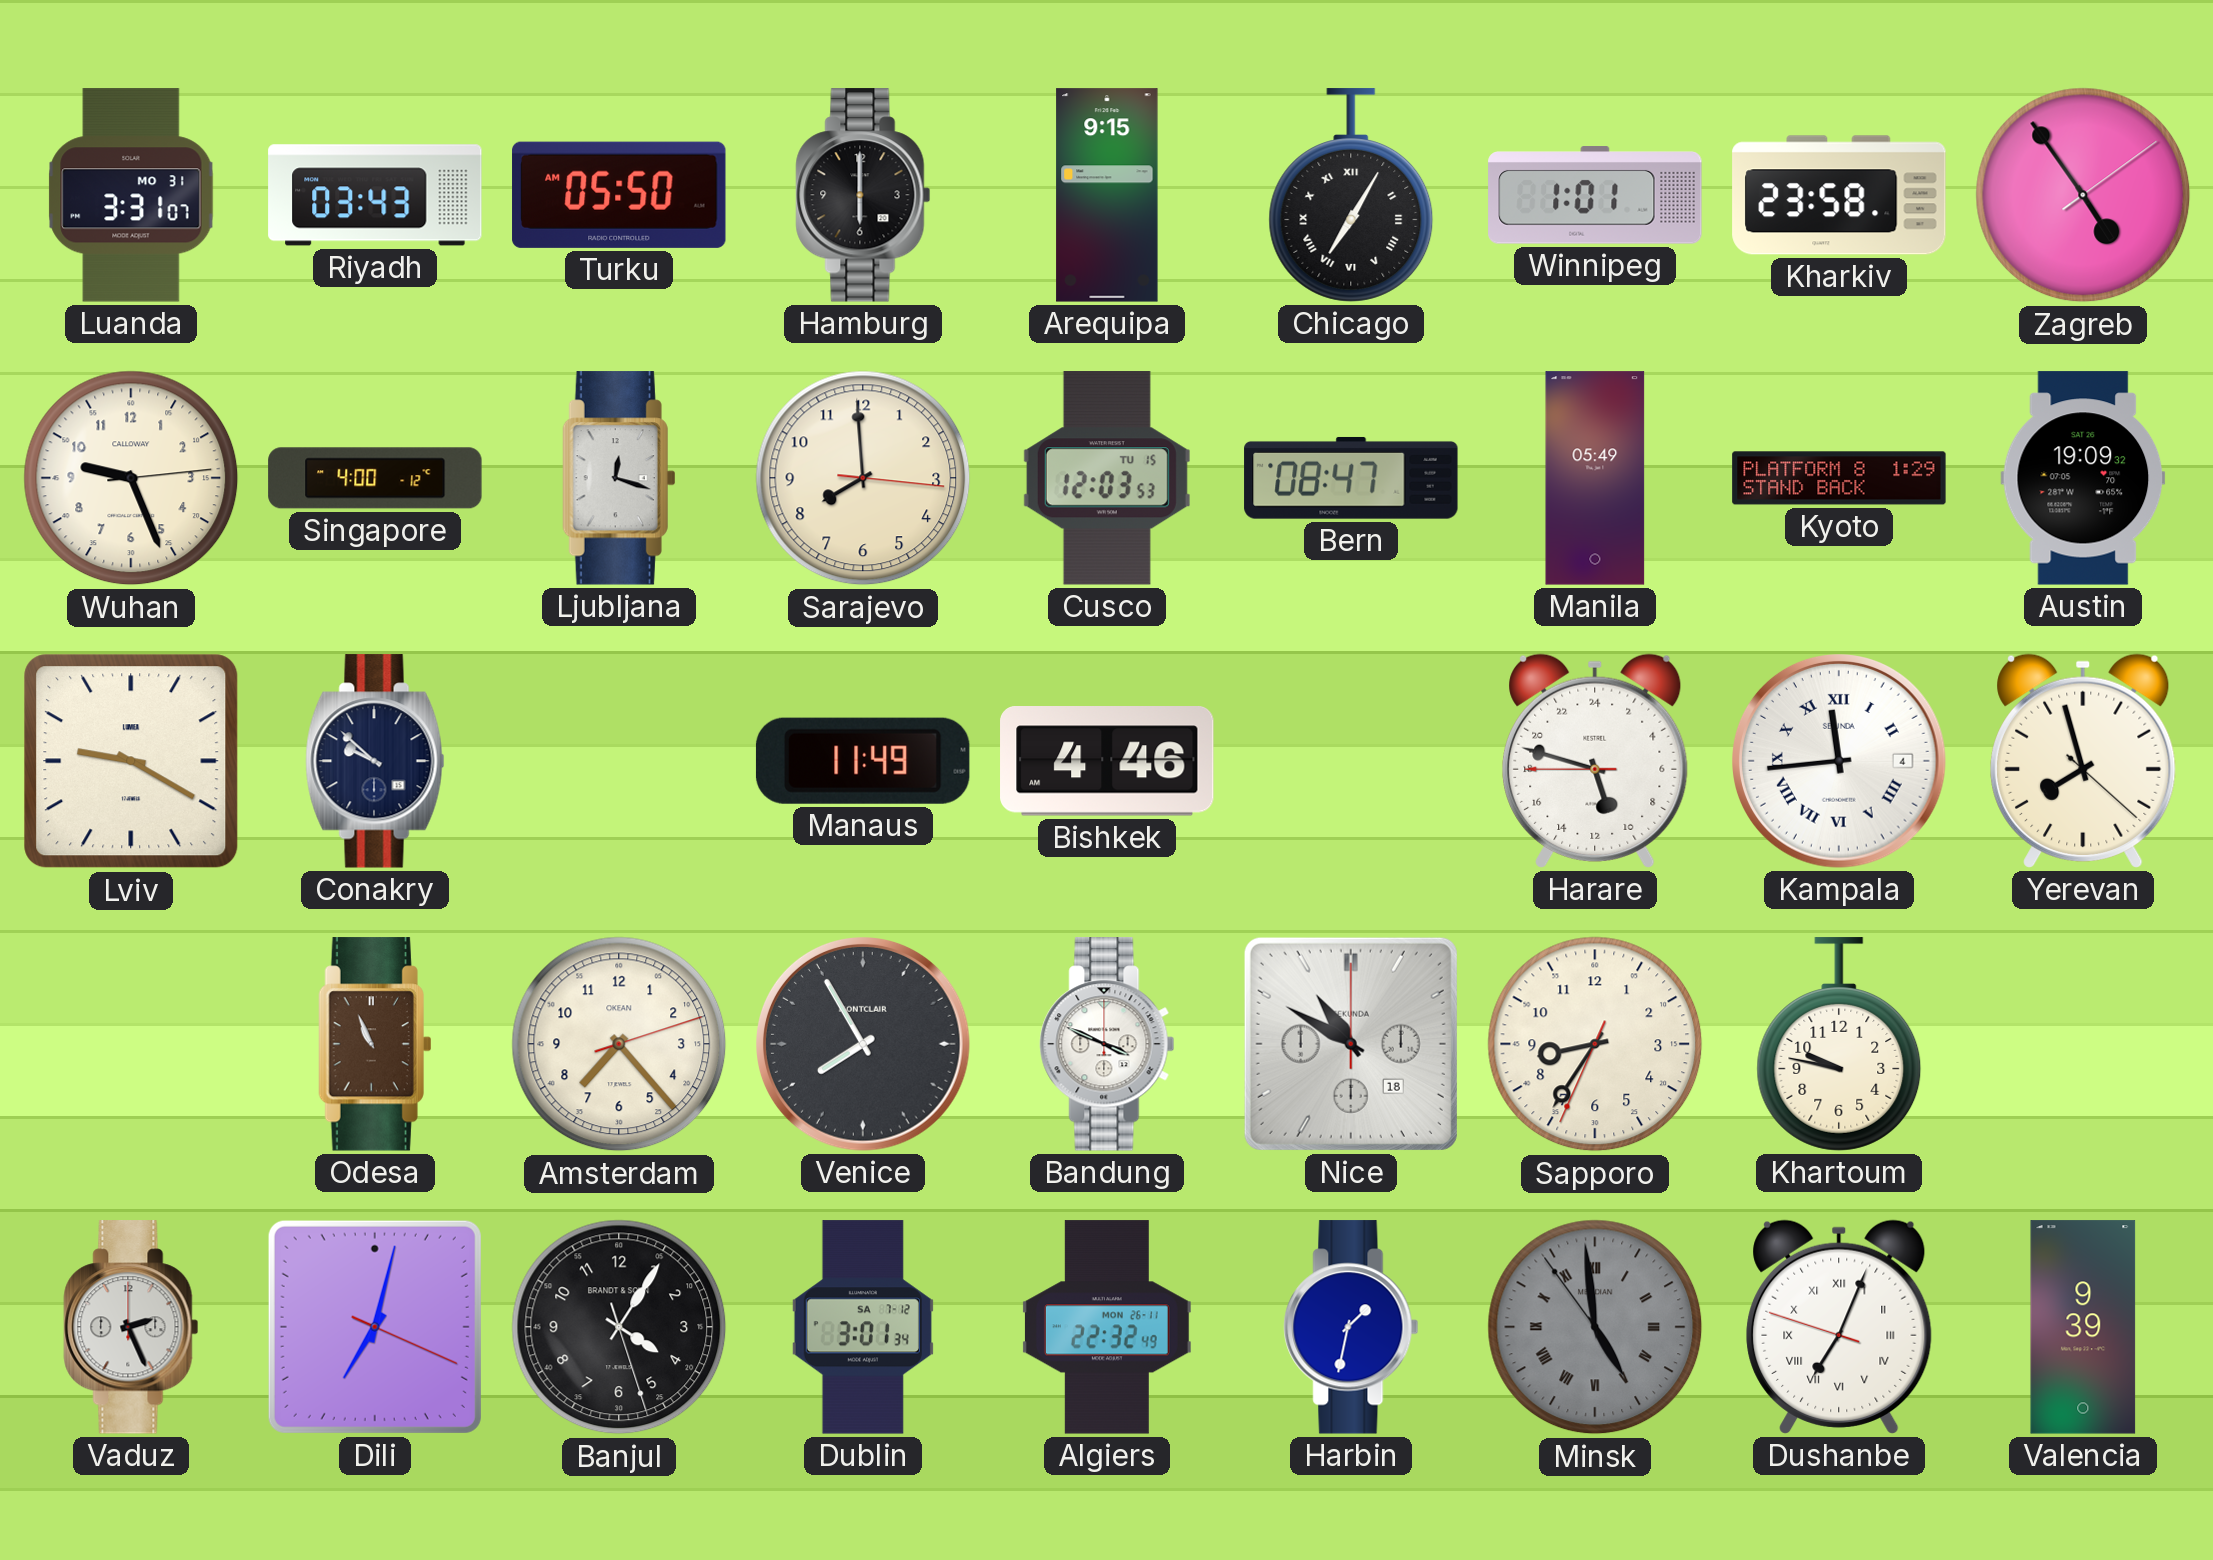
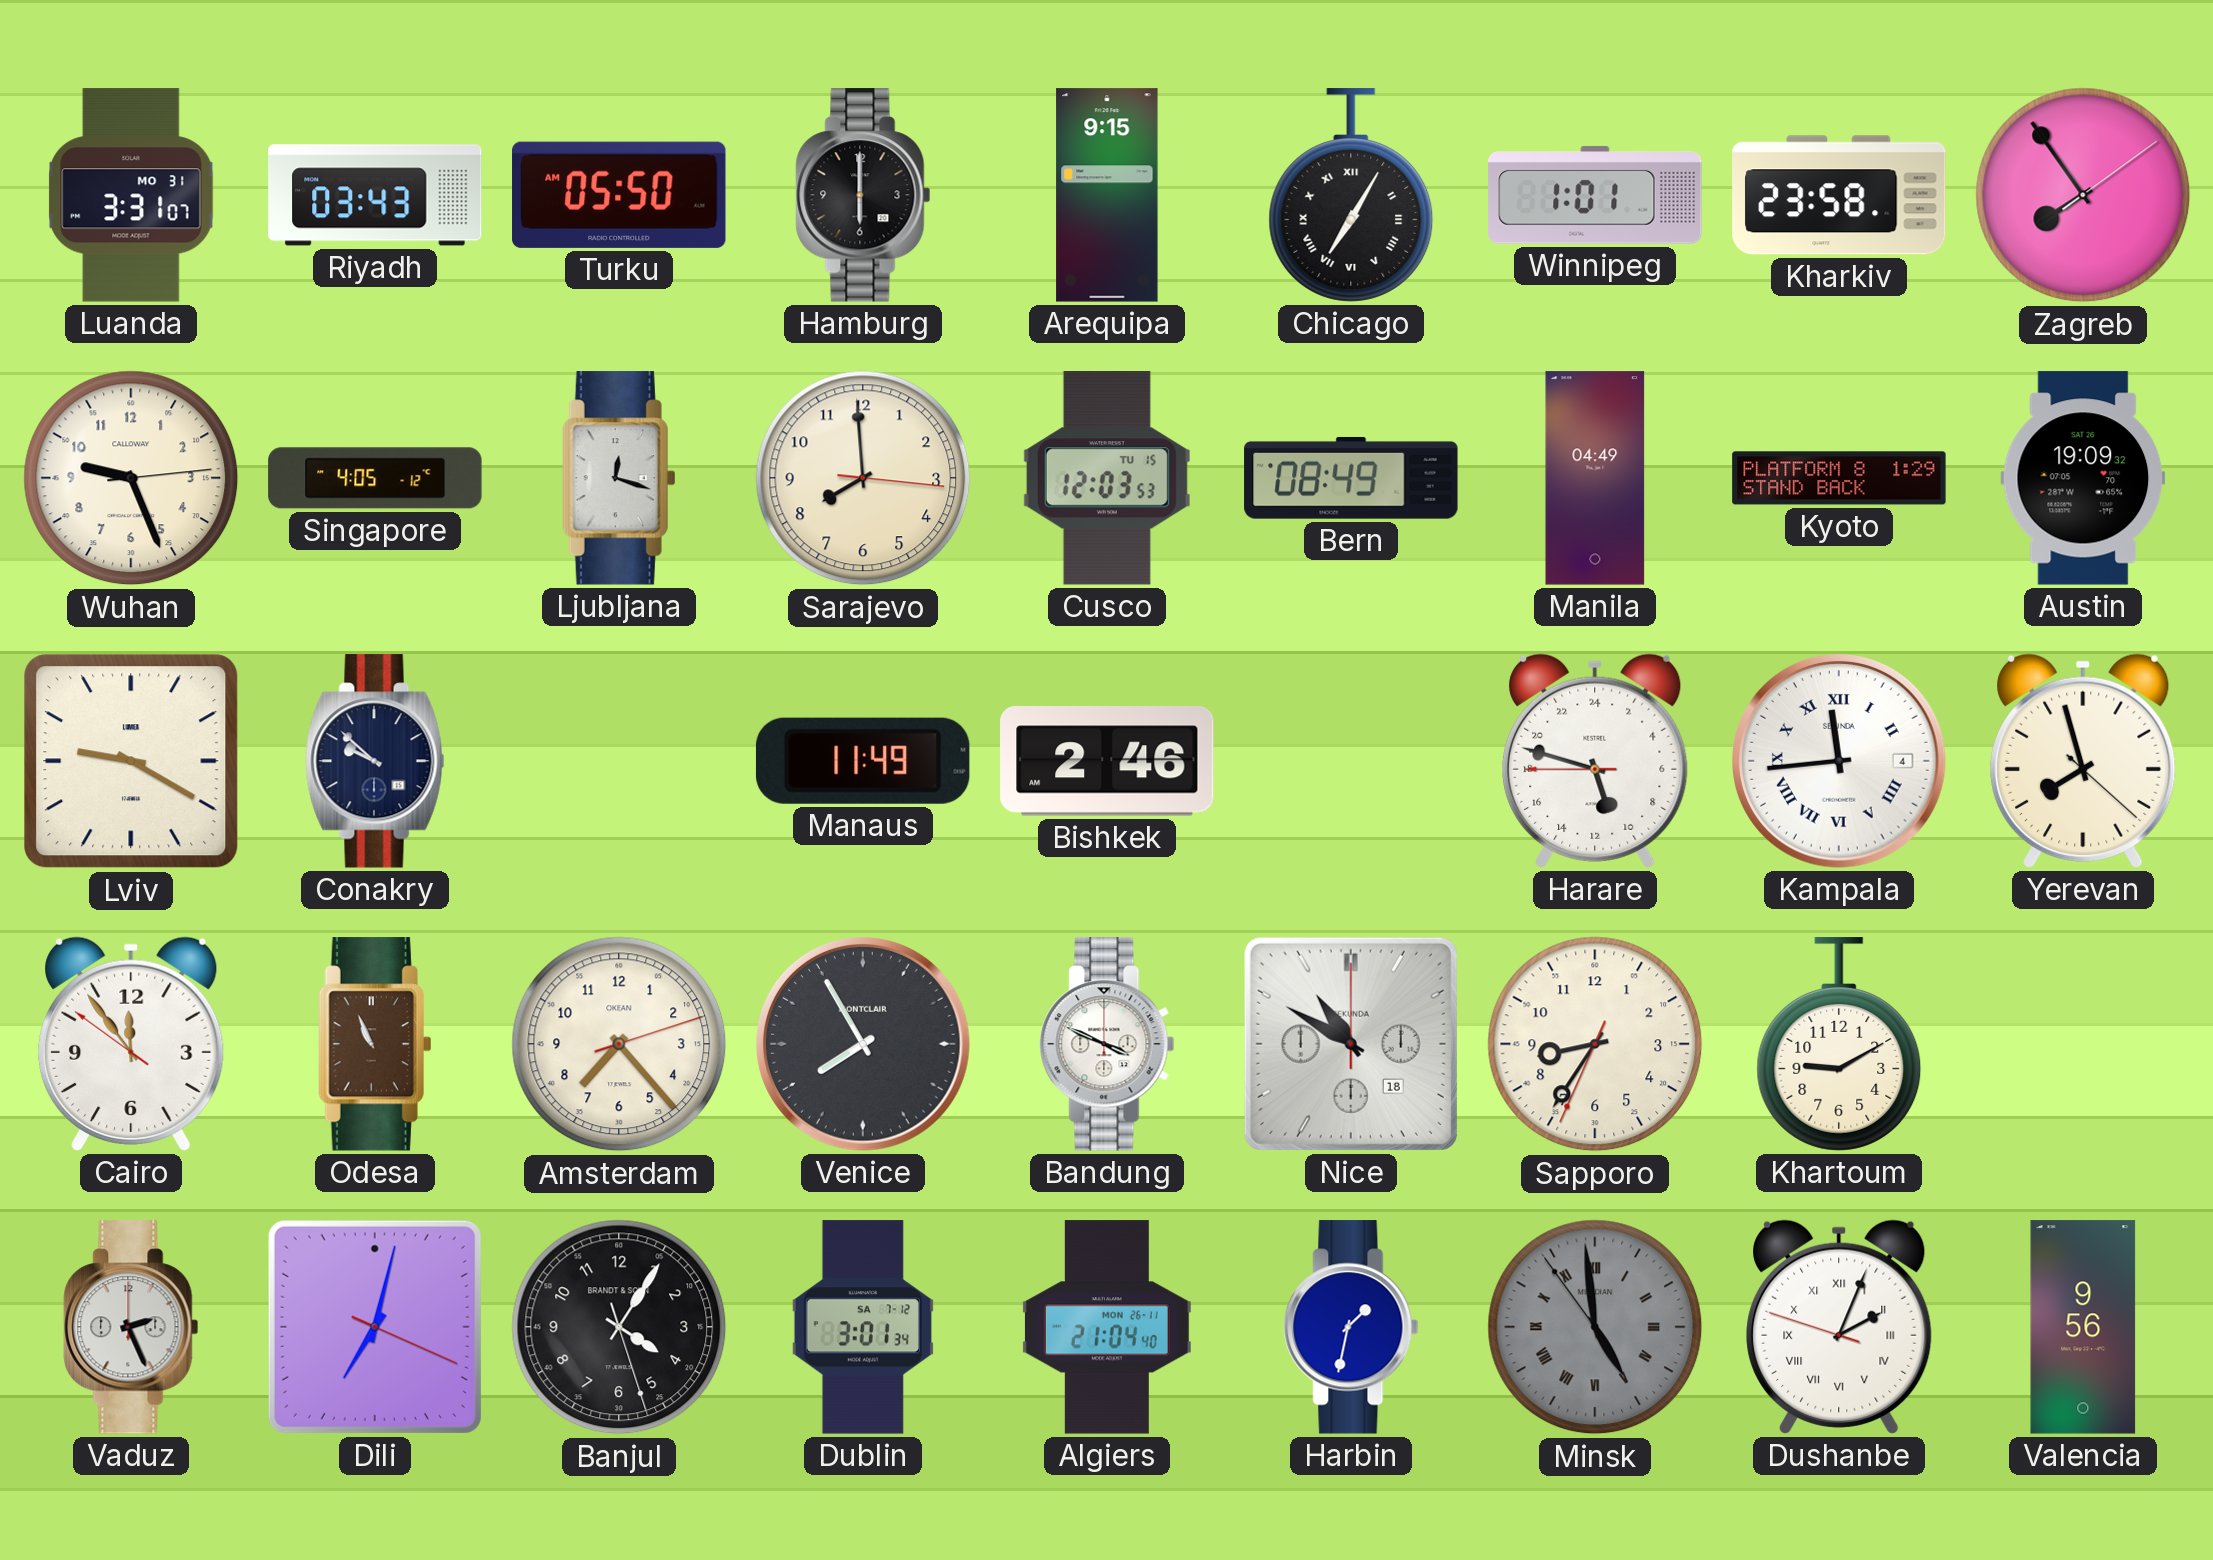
Zagreb: 4:54 -> 7:54
Singapore: 4:00 -> 4:05
Bern: 08:47 -> 08:49
Manila: 05:49 -> 04:49
Bishkek: 4:46 -> 2:46
Cairo: none -> 11:53
Khartoum: 9:47 -> 9:10
Algiers: 22:32 -> 21:04
Dushanbe: 7:03 -> 2:03
Valencia: 9:39 -> 9:56
